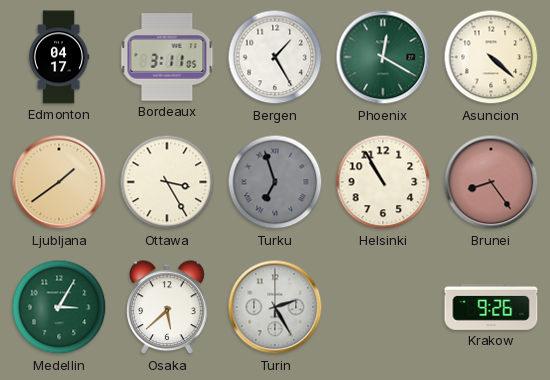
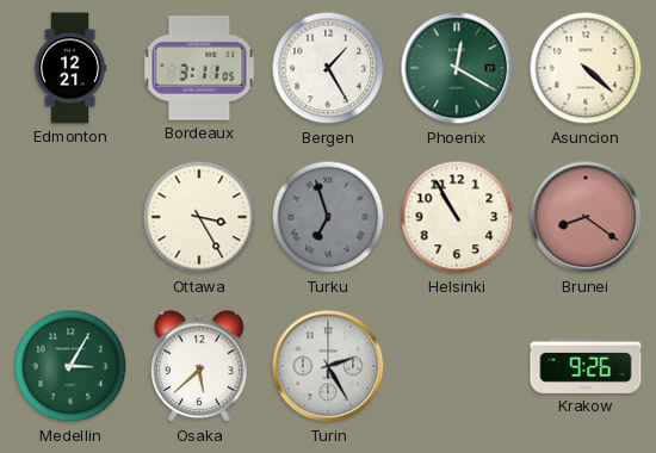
Edmonton: 04:17 -> 12:21
Ljubljana: 1:39 -> none
Brunei: 8:24 -> 8:21
